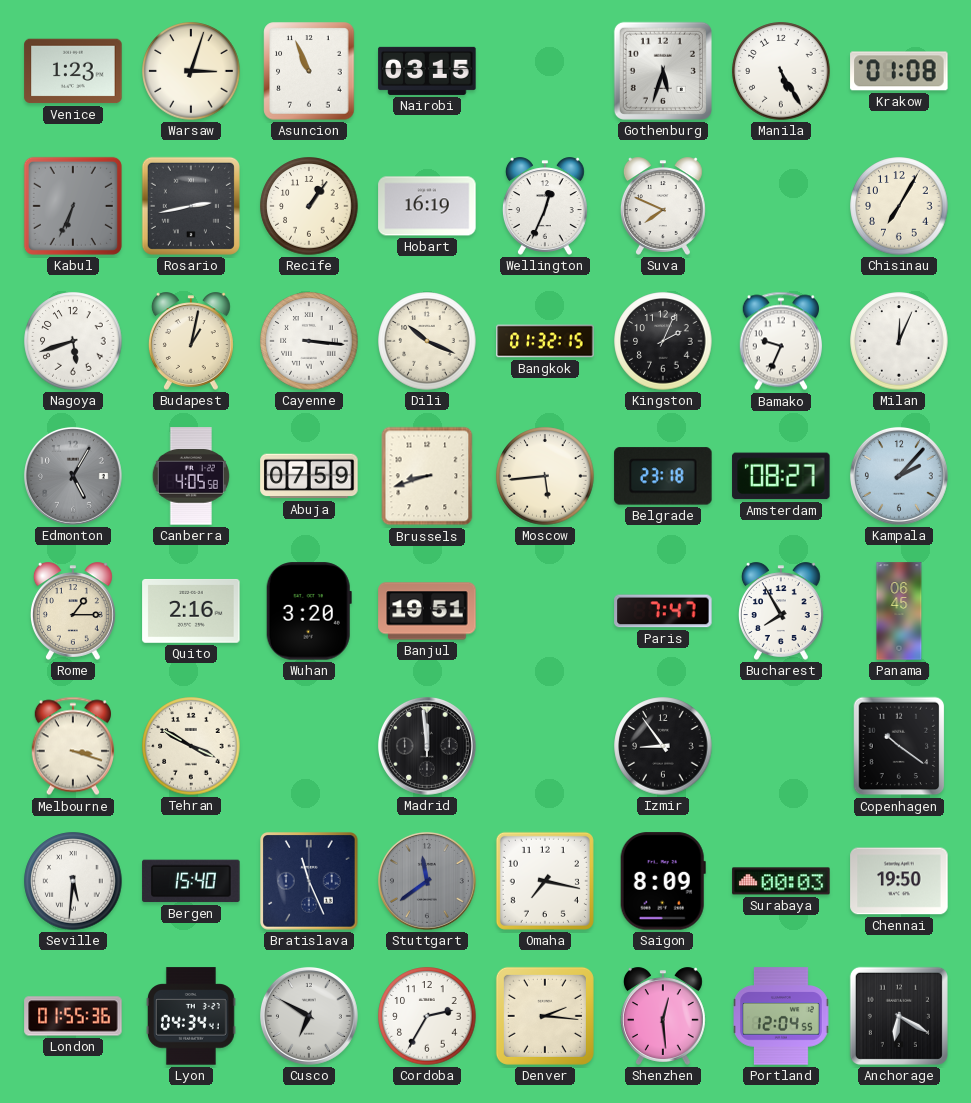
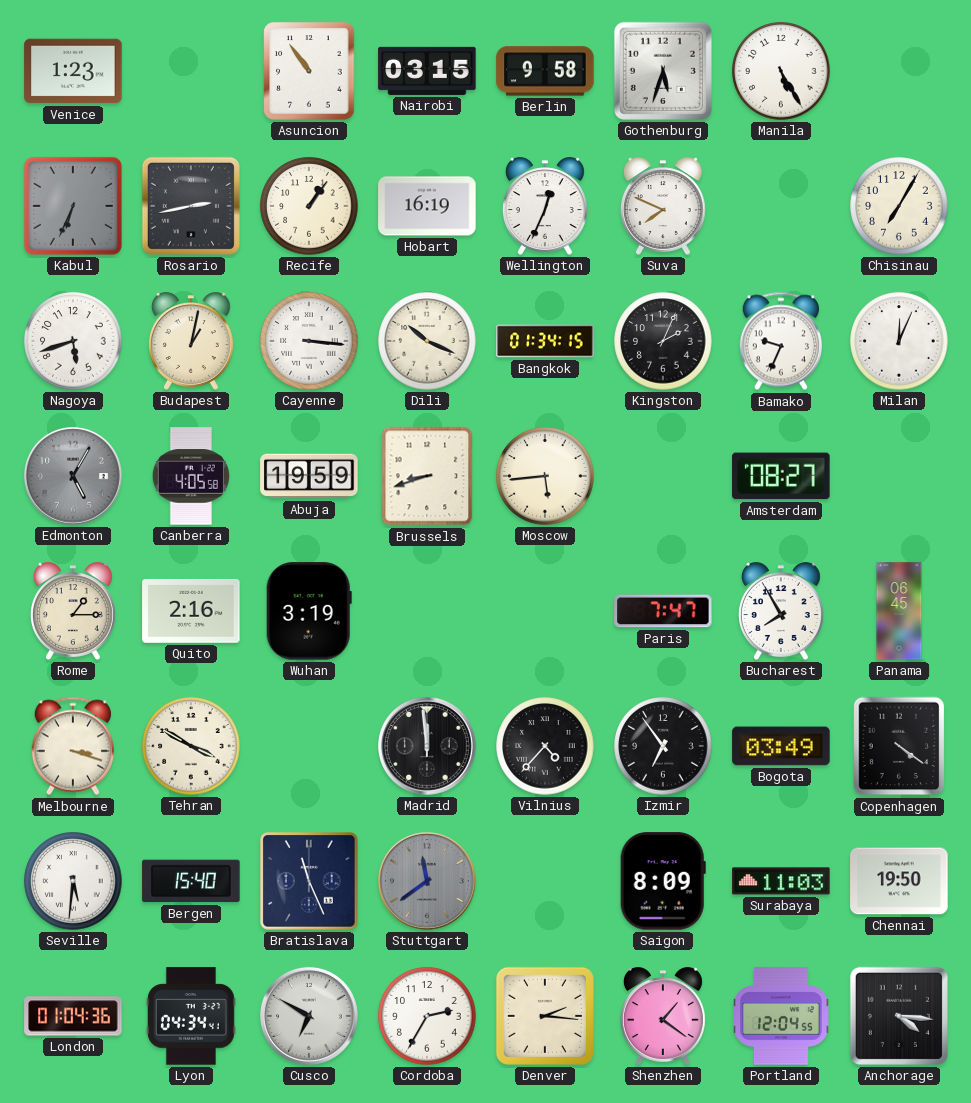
Warsaw: 3:03 -> none
Asuncion: 10:56 -> 10:54
Berlin: none -> 9:58
Krakow: 01:08 -> none
Bangkok: 01:32 -> 01:34
Abuja: 07:59 -> 19:59
Belgrade: 23:18 -> none
Kampala: 2:07 -> none
Wuhan: 3:20 -> 3:19
Banjul: 19:51 -> none
Vilnius: none -> 4:37
Izmir: 8:54 -> 6:54
Bogota: none -> 03:49
Copenhagen: 10:21 -> 4:21
Omaha: 7:17 -> none
Surabaya: 00:03 -> 11:03
London: 01:55 -> 01:04
Shenzhen: 12:29 -> 1:21
Anchorage: 6:20 -> 4:16
